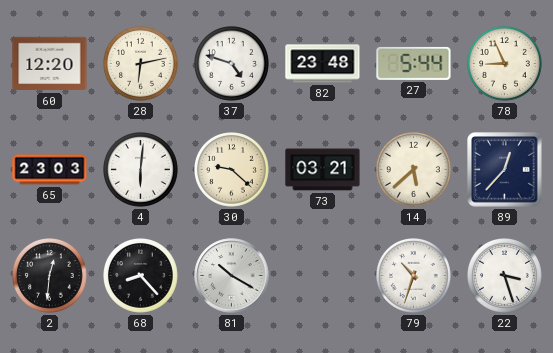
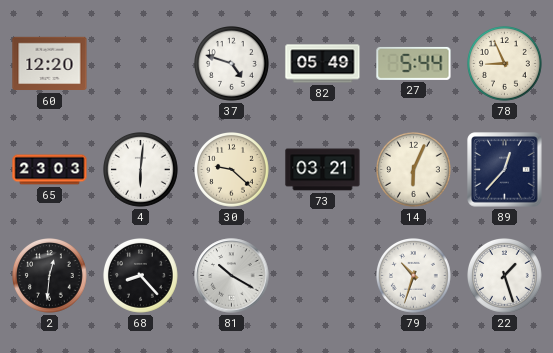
28: 6:13 -> none
82: 23:48 -> 05:49
14: 5:38 -> 6:04
22: 3:27 -> 1:27
